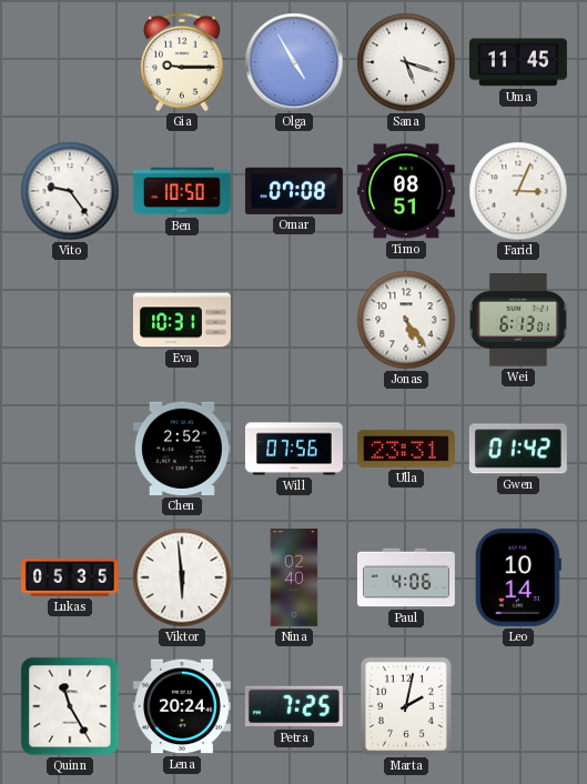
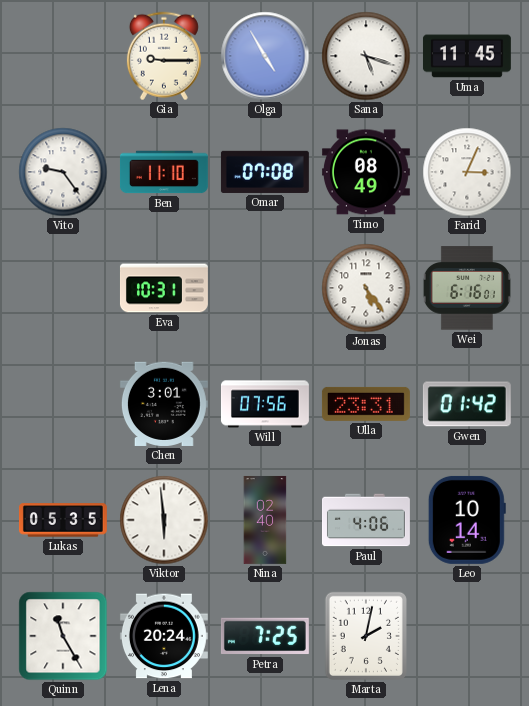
Ben: 10:50 -> 11:10
Timo: 08:51 -> 08:49
Wei: 6:13 -> 6:16
Chen: 2:52 -> 3:01
